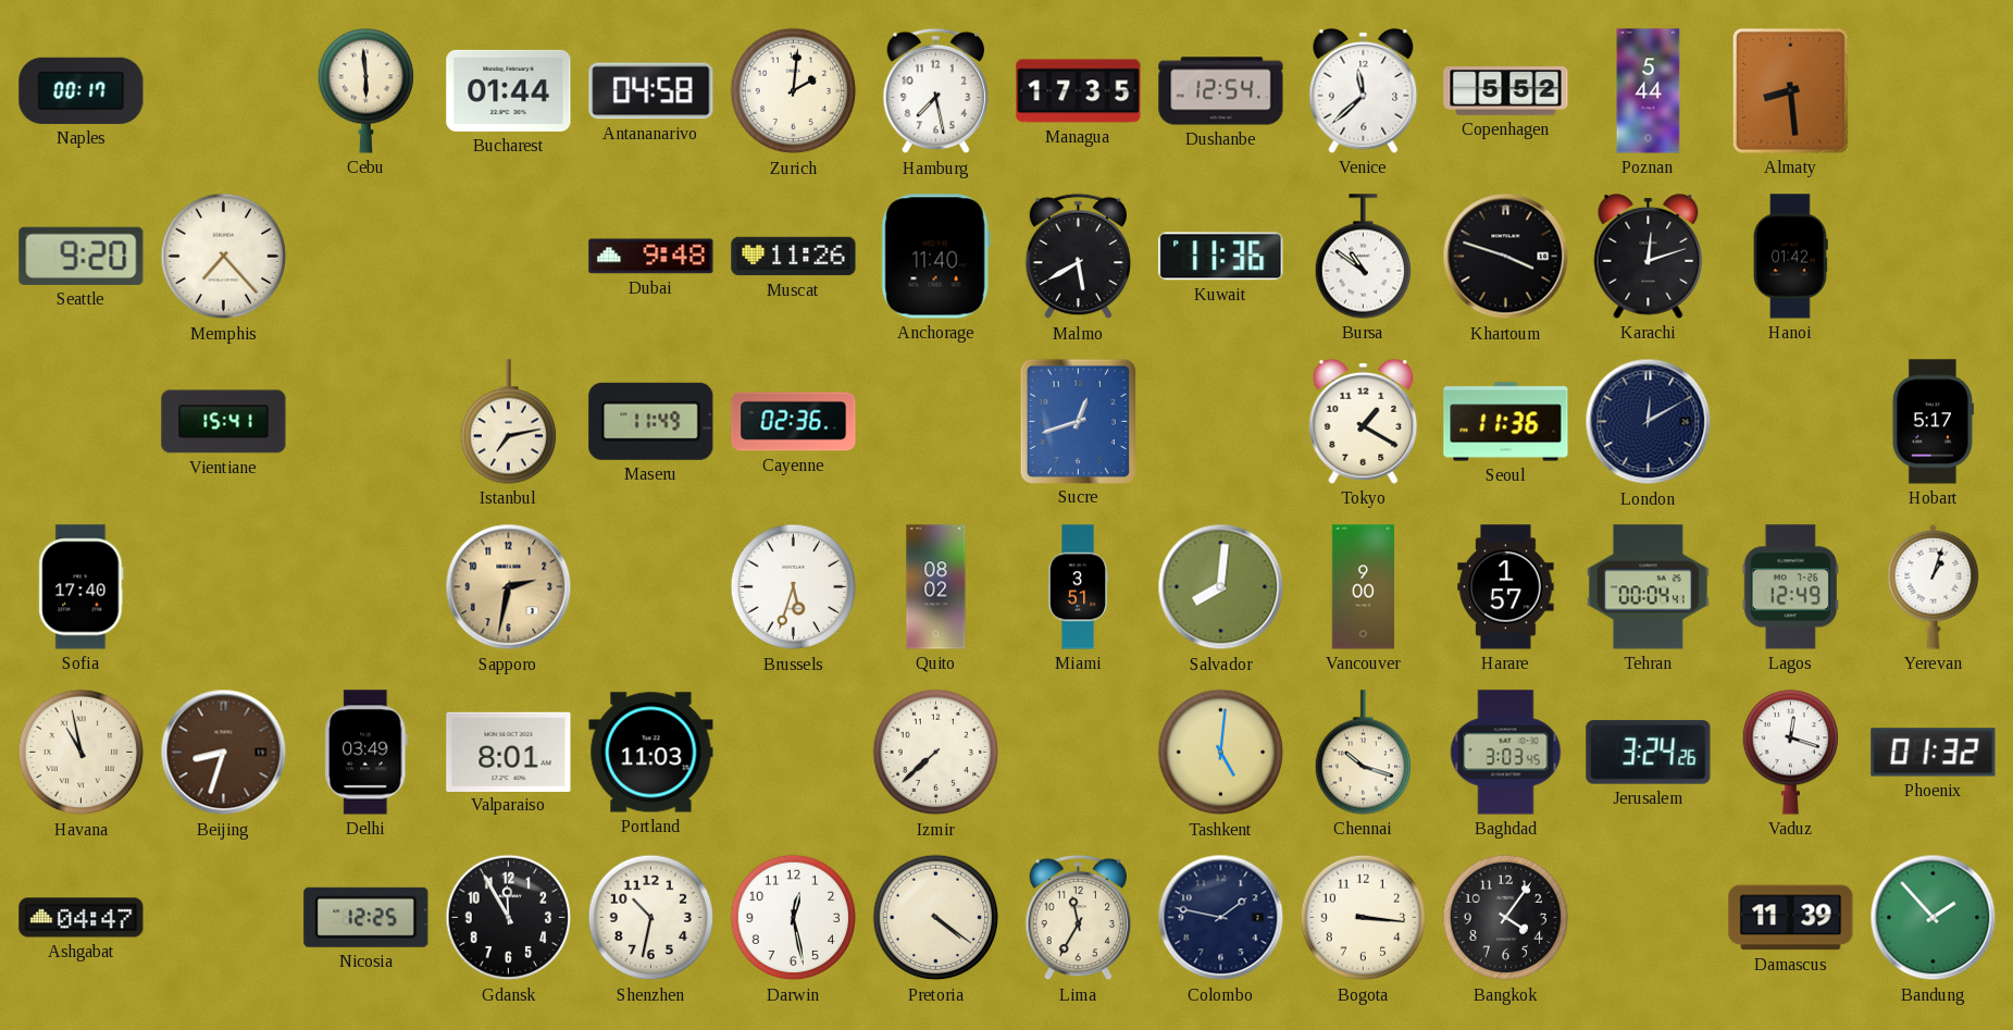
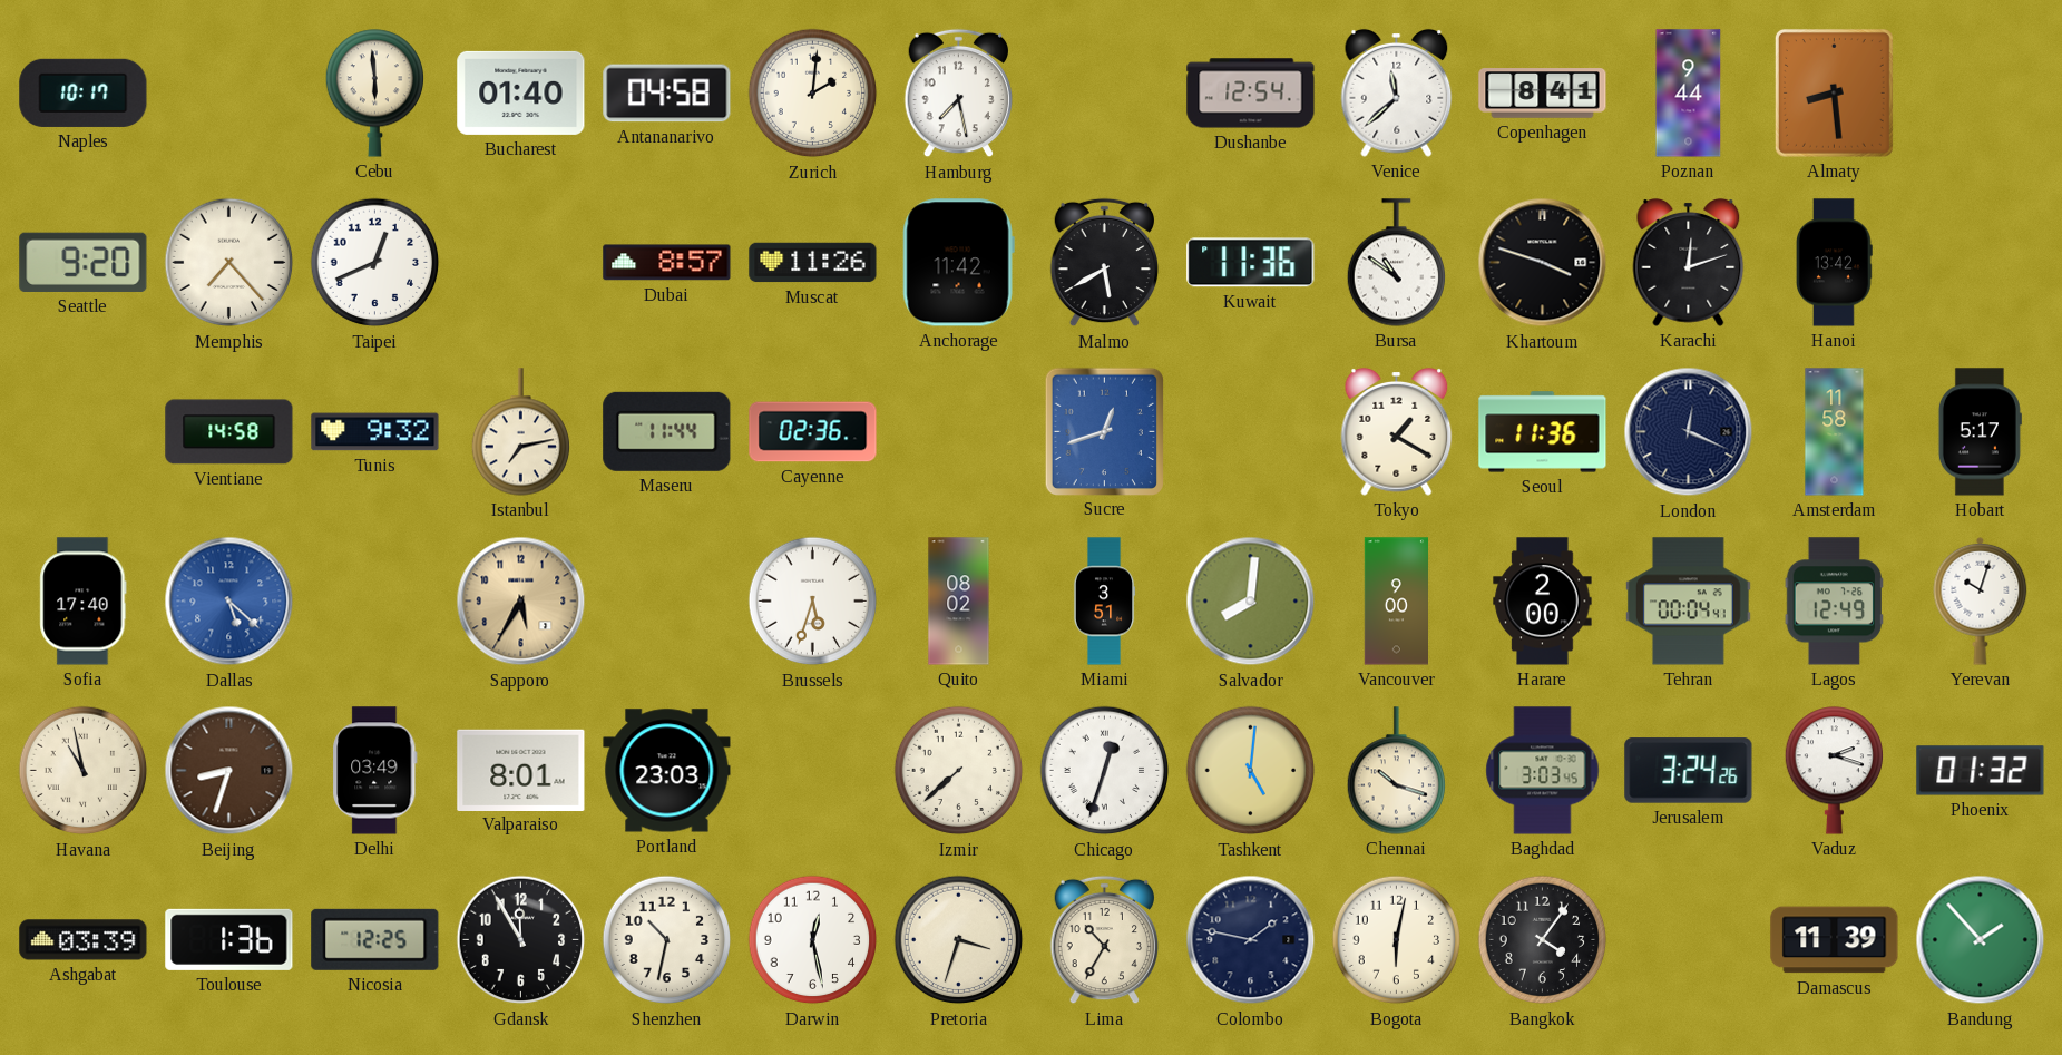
Naples: 00:17 -> 10:17
Bucharest: 01:44 -> 01:40
Managua: 17:35 -> none
Copenhagen: 5:52 -> 8:41
Poznan: 5:44 -> 9:44
Taipei: none -> 12:41
Dubai: 9:48 -> 8:57
Anchorage: 11:40 -> 11:42
Hanoi: 01:42 -> 13:42
Vientiane: 15:41 -> 14:58
Tunis: none -> 9:32
Maseru: 11:49 -> 11:44
London: 12:10 -> 12:19
Amsterdam: none -> 11:58
Dallas: none -> 5:22
Sapporo: 2:32 -> 5:35
Harare: 1:57 -> 2:00
Yerevan: 1:03 -> 10:03
Portland: 11:03 -> 23:03
Chicago: none -> 12:33
Vaduz: 12:18 -> 2:18
Ashgabat: 04:47 -> 03:39
Toulouse: none -> 1:36
Pretoria: 4:21 -> 3:33
Lima: 11:35 -> 10:35
Bogota: 3:16 -> 6:02
